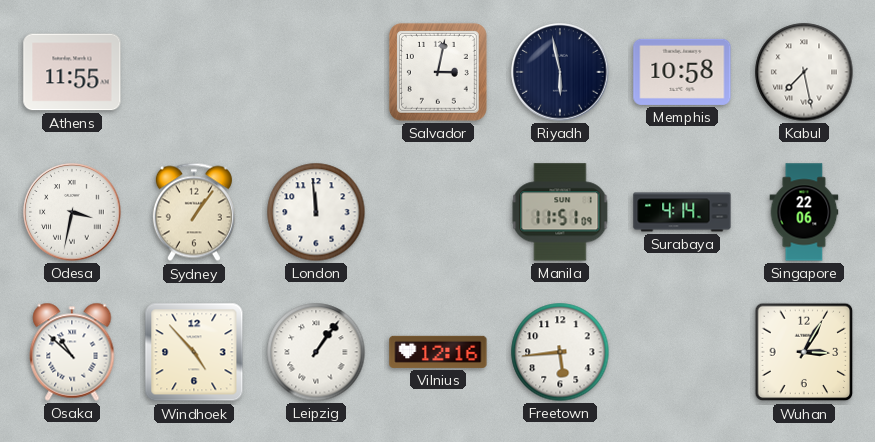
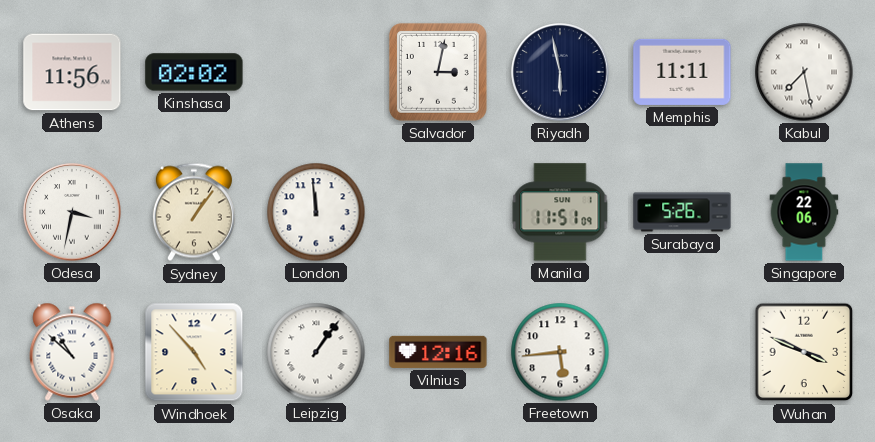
Athens: 11:55 -> 11:56
Kinshasa: none -> 02:02
Memphis: 10:58 -> 11:11
Surabaya: 4:14 -> 5:26
Wuhan: 3:05 -> 3:49
